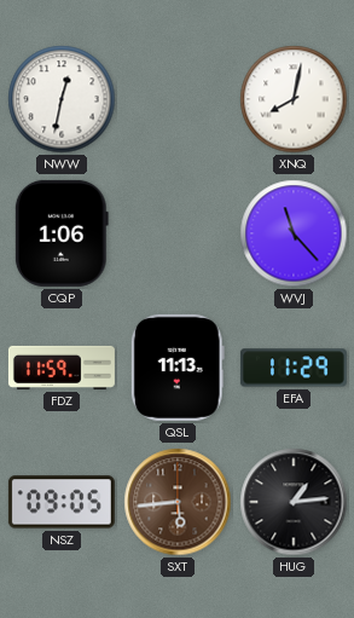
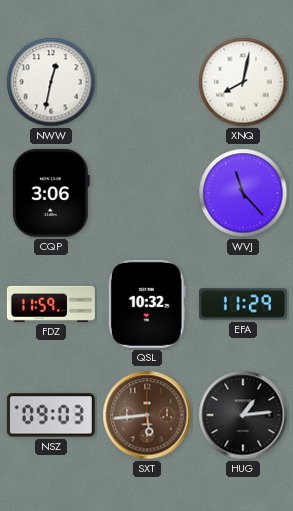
CQP: 1:06 -> 3:06
QSL: 11:13 -> 10:32
NSZ: 09:05 -> 09:03
